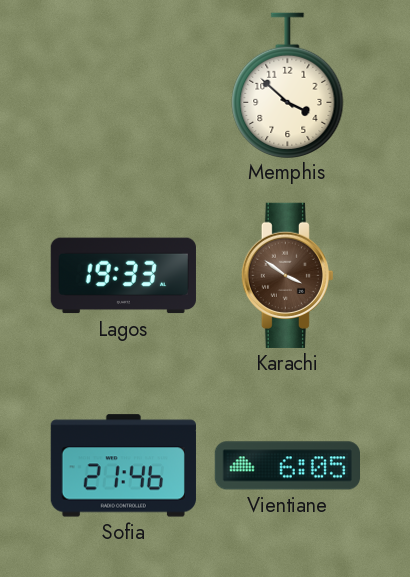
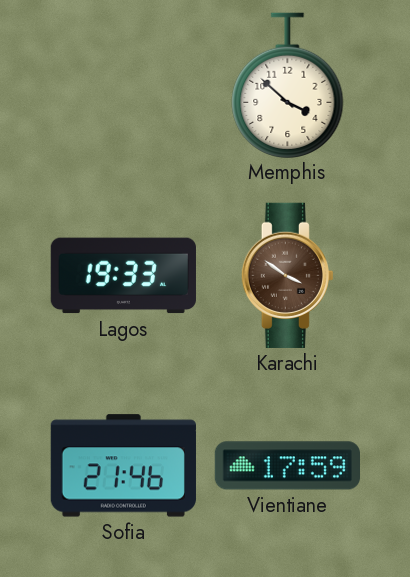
Vientiane: 6:05 -> 17:59
